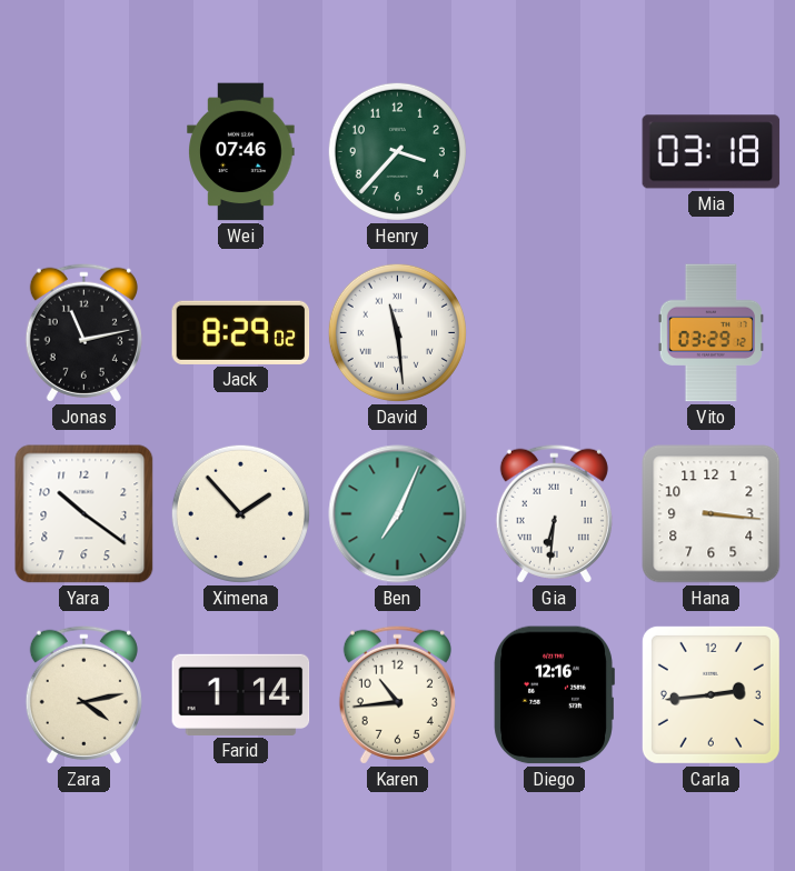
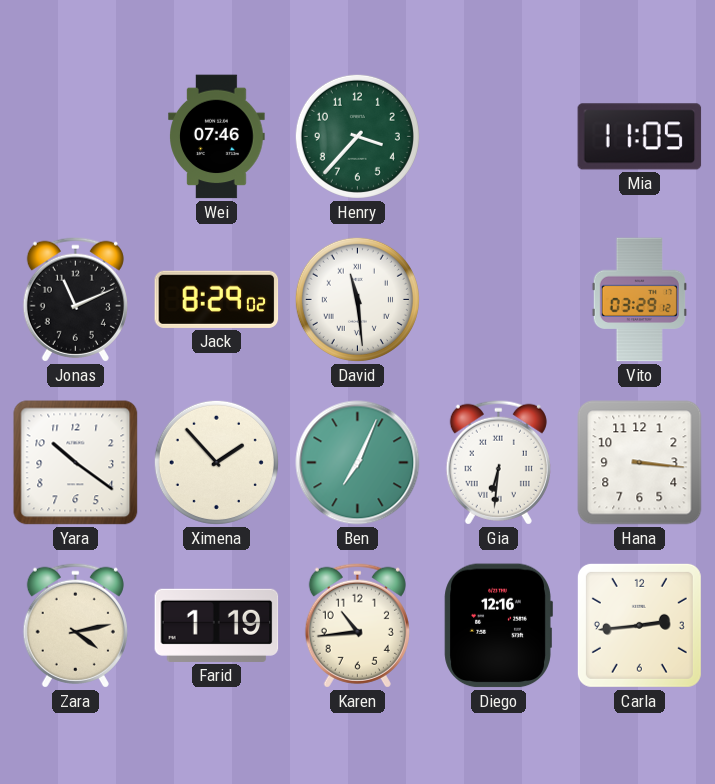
Mia: 03:18 -> 11:05
Jonas: 11:13 -> 11:11
Farid: 1:14 -> 1:19
